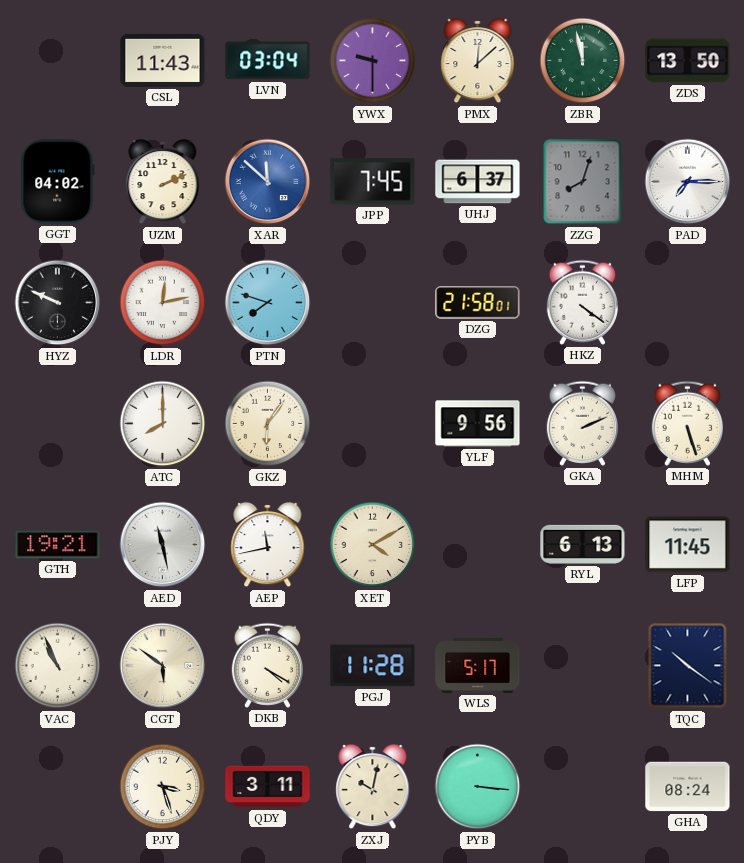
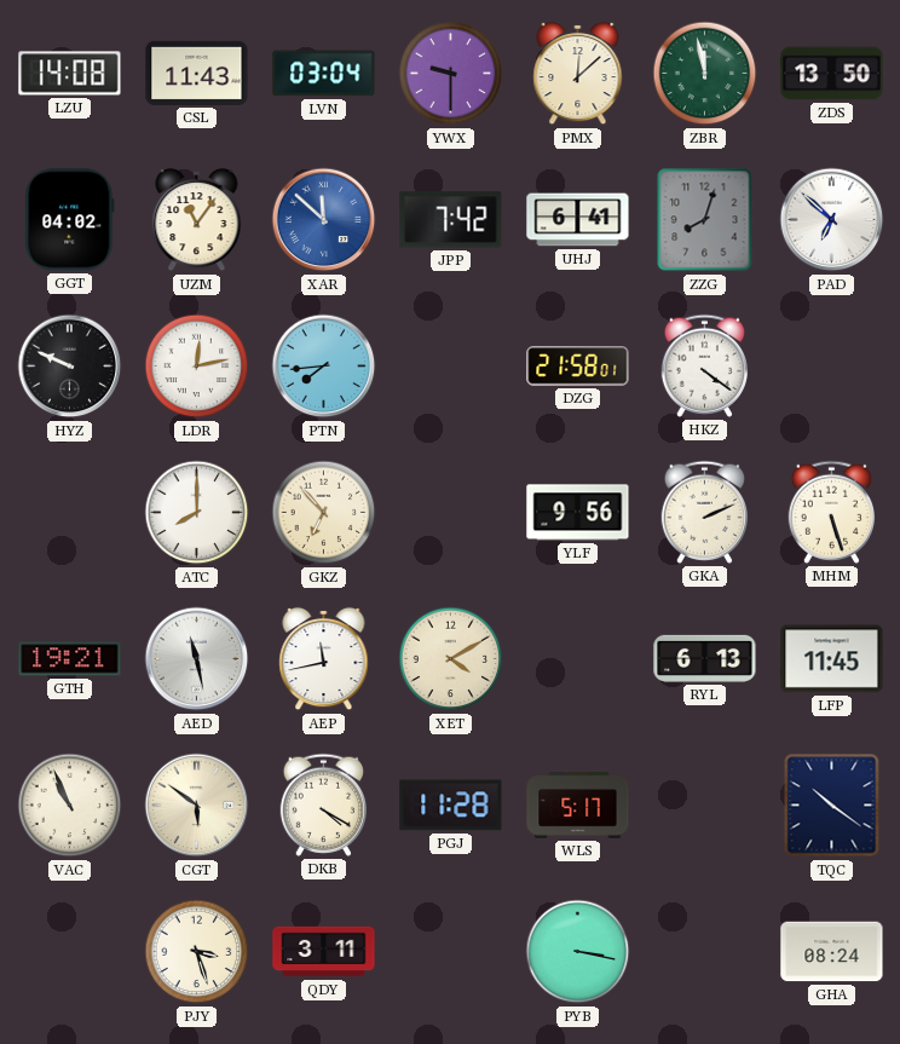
LZU: none -> 14:08
UZM: 2:11 -> 11:06
JPP: 7:45 -> 7:42
UHJ: 6:37 -> 6:41
PAD: 7:15 -> 6:52
PTN: 7:48 -> 7:44
GKZ: 6:06 -> 6:53
ZXJ: 10:02 -> none
PYB: 3:16 -> 3:17
